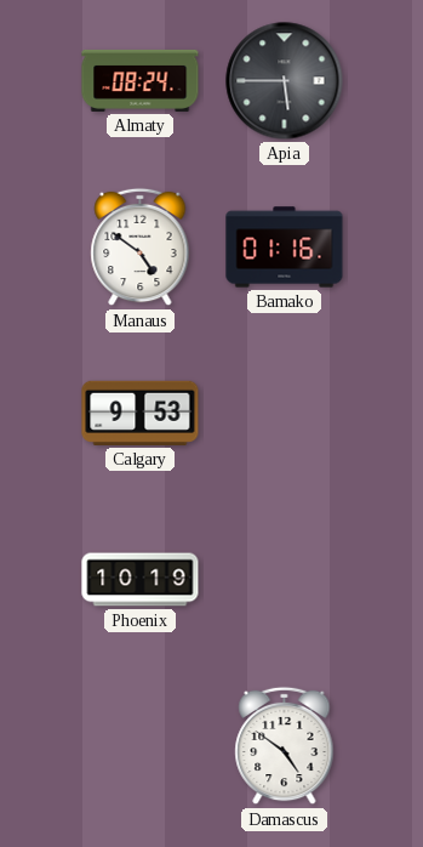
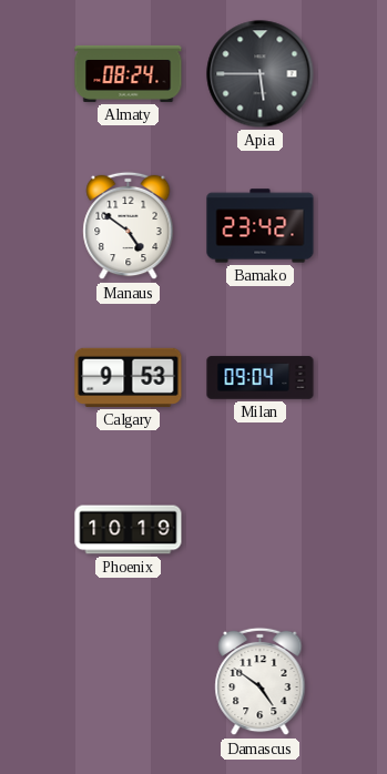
Bamako: 01:16 -> 23:42
Milan: none -> 09:04
